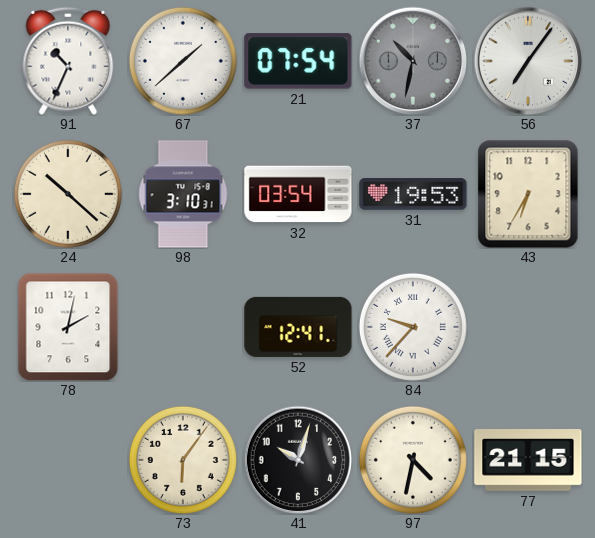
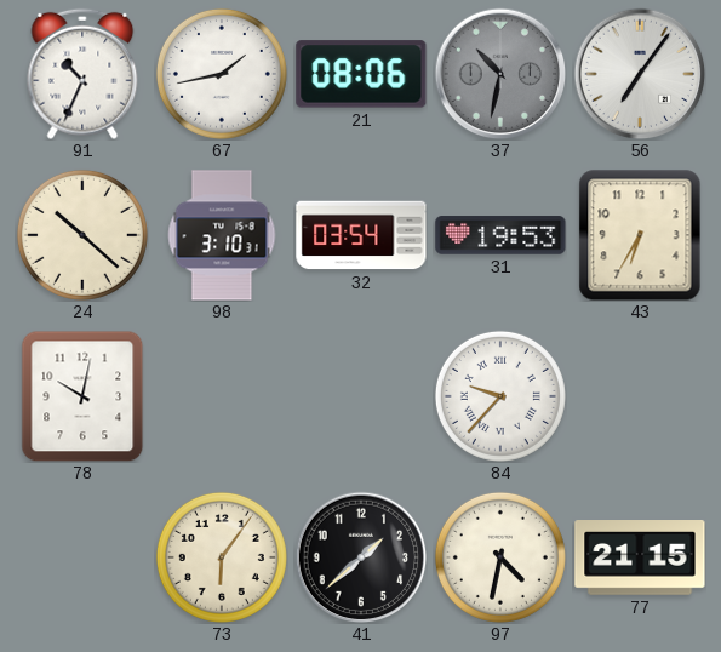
67: 1:38 -> 1:43
21: 07:54 -> 08:06
78: 2:02 -> 10:02
52: 12:41 -> none
41: 10:03 -> 1:38
